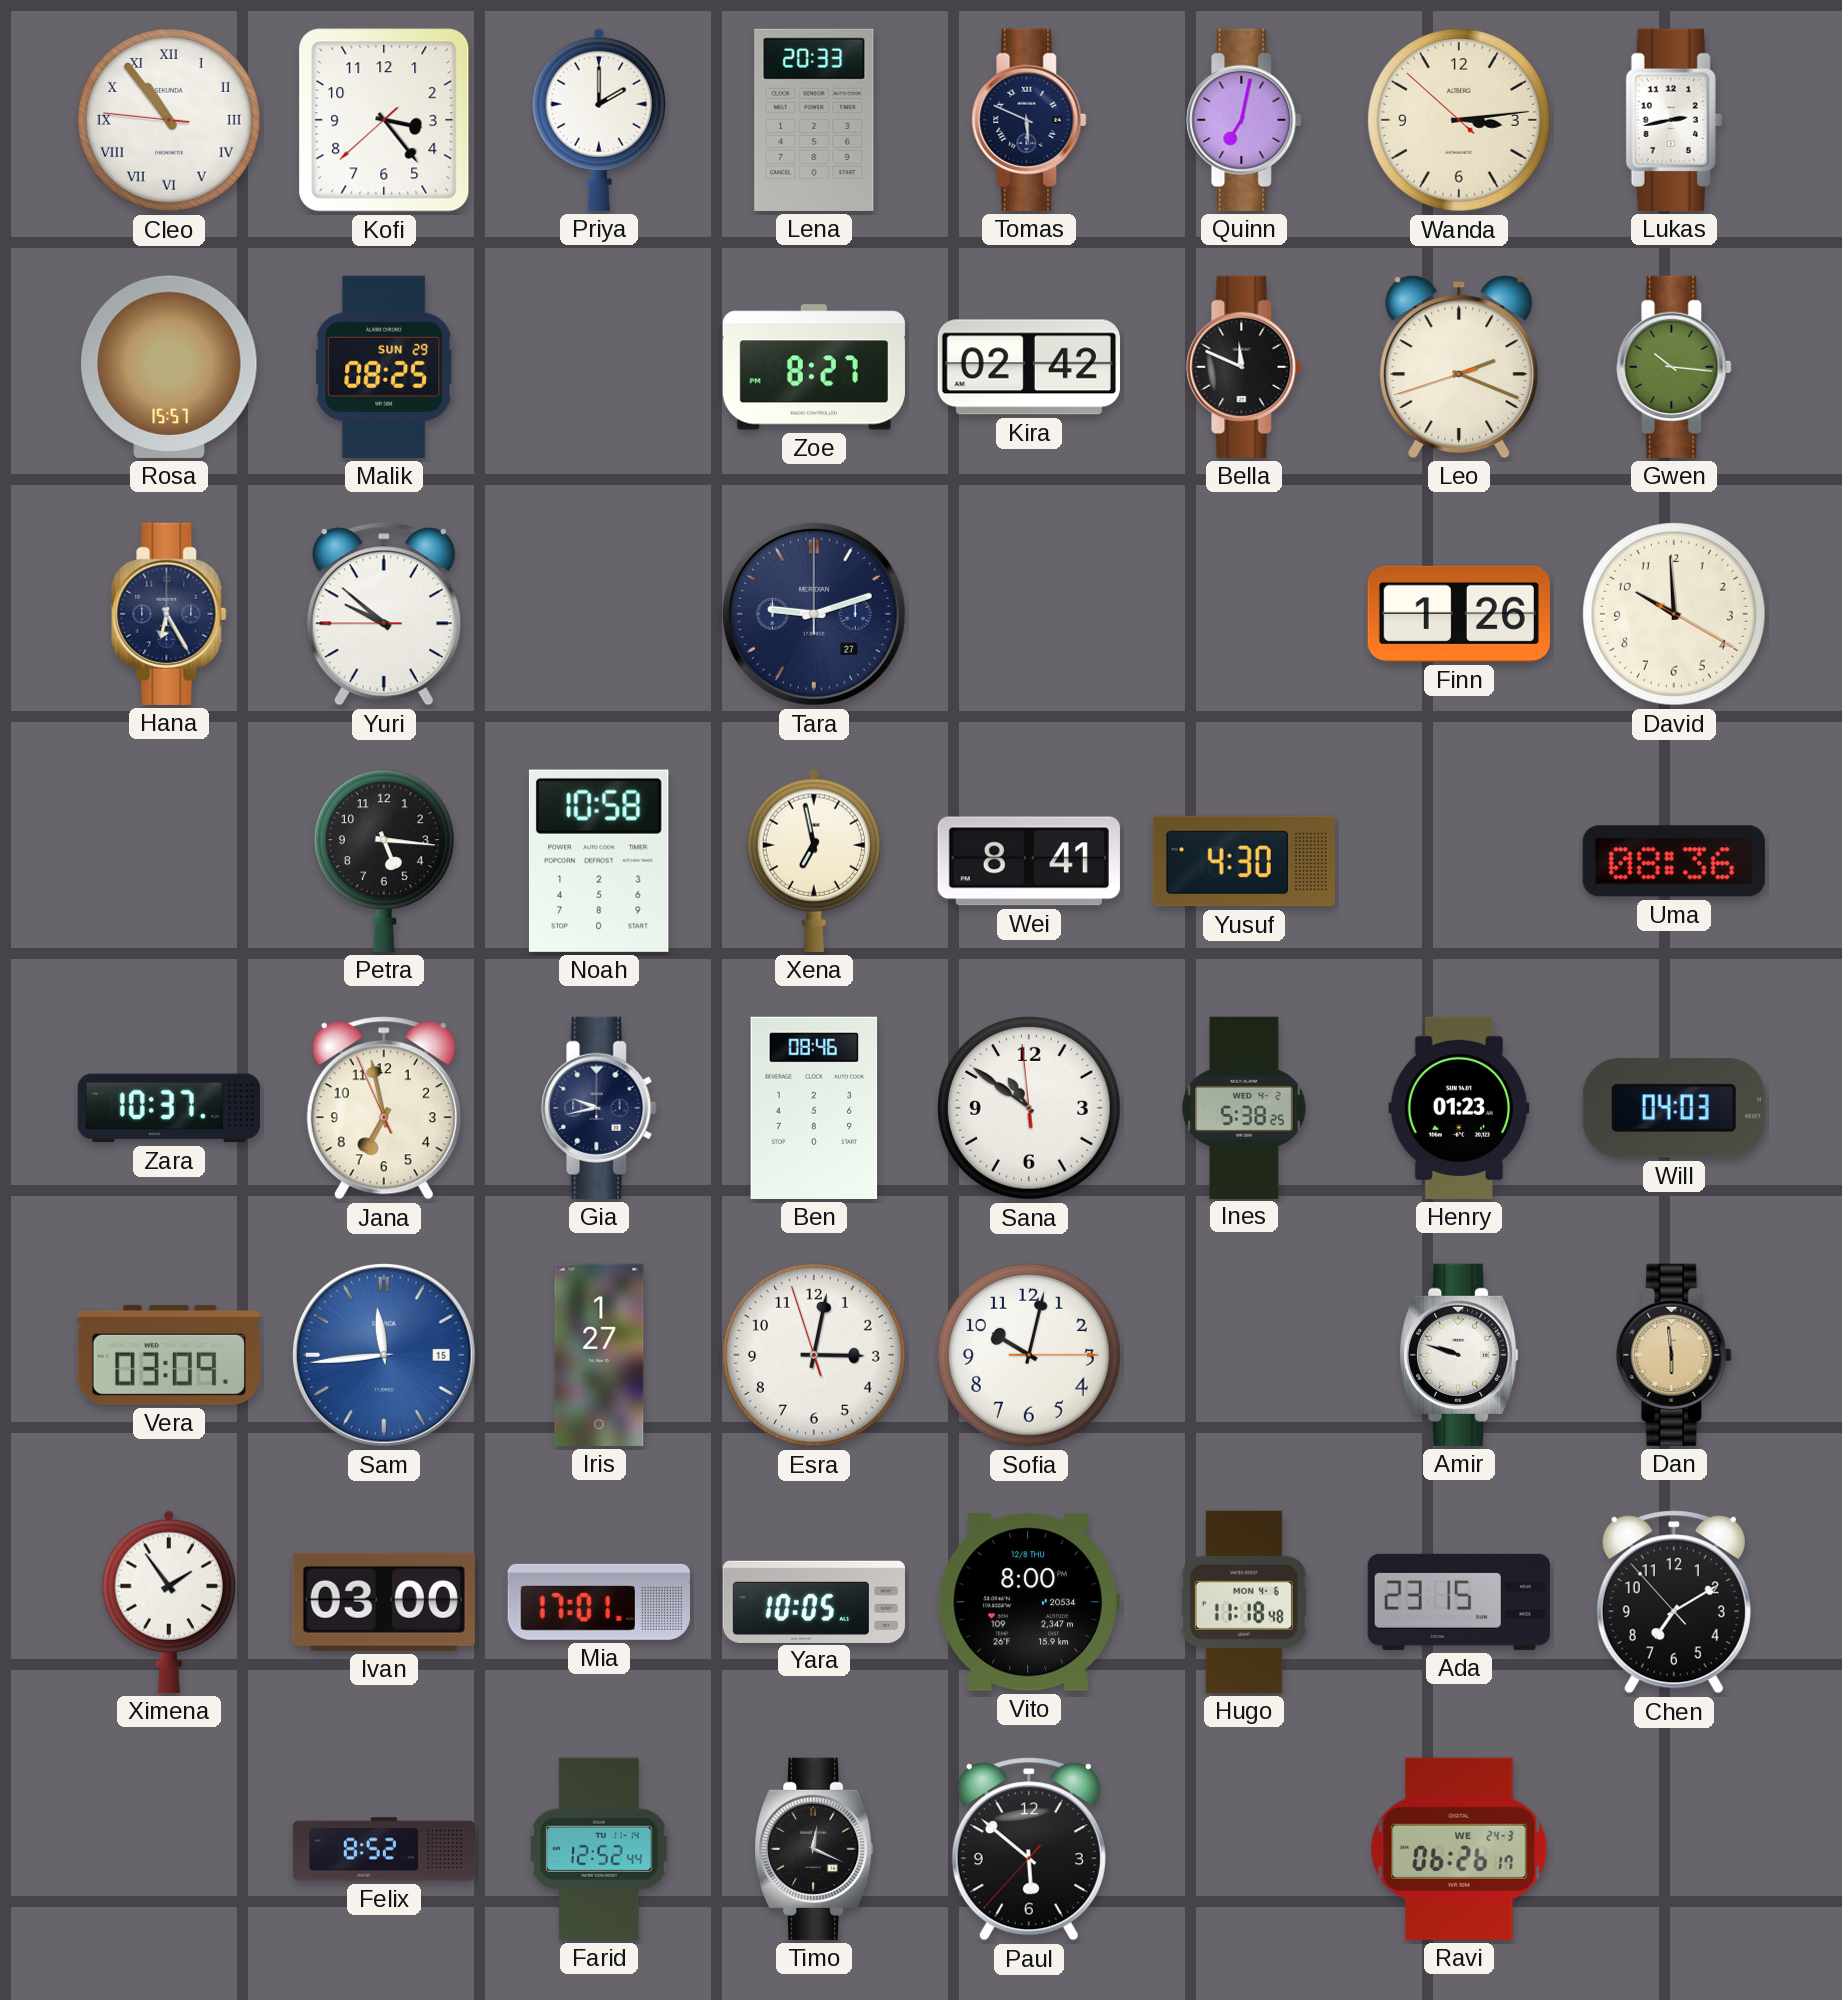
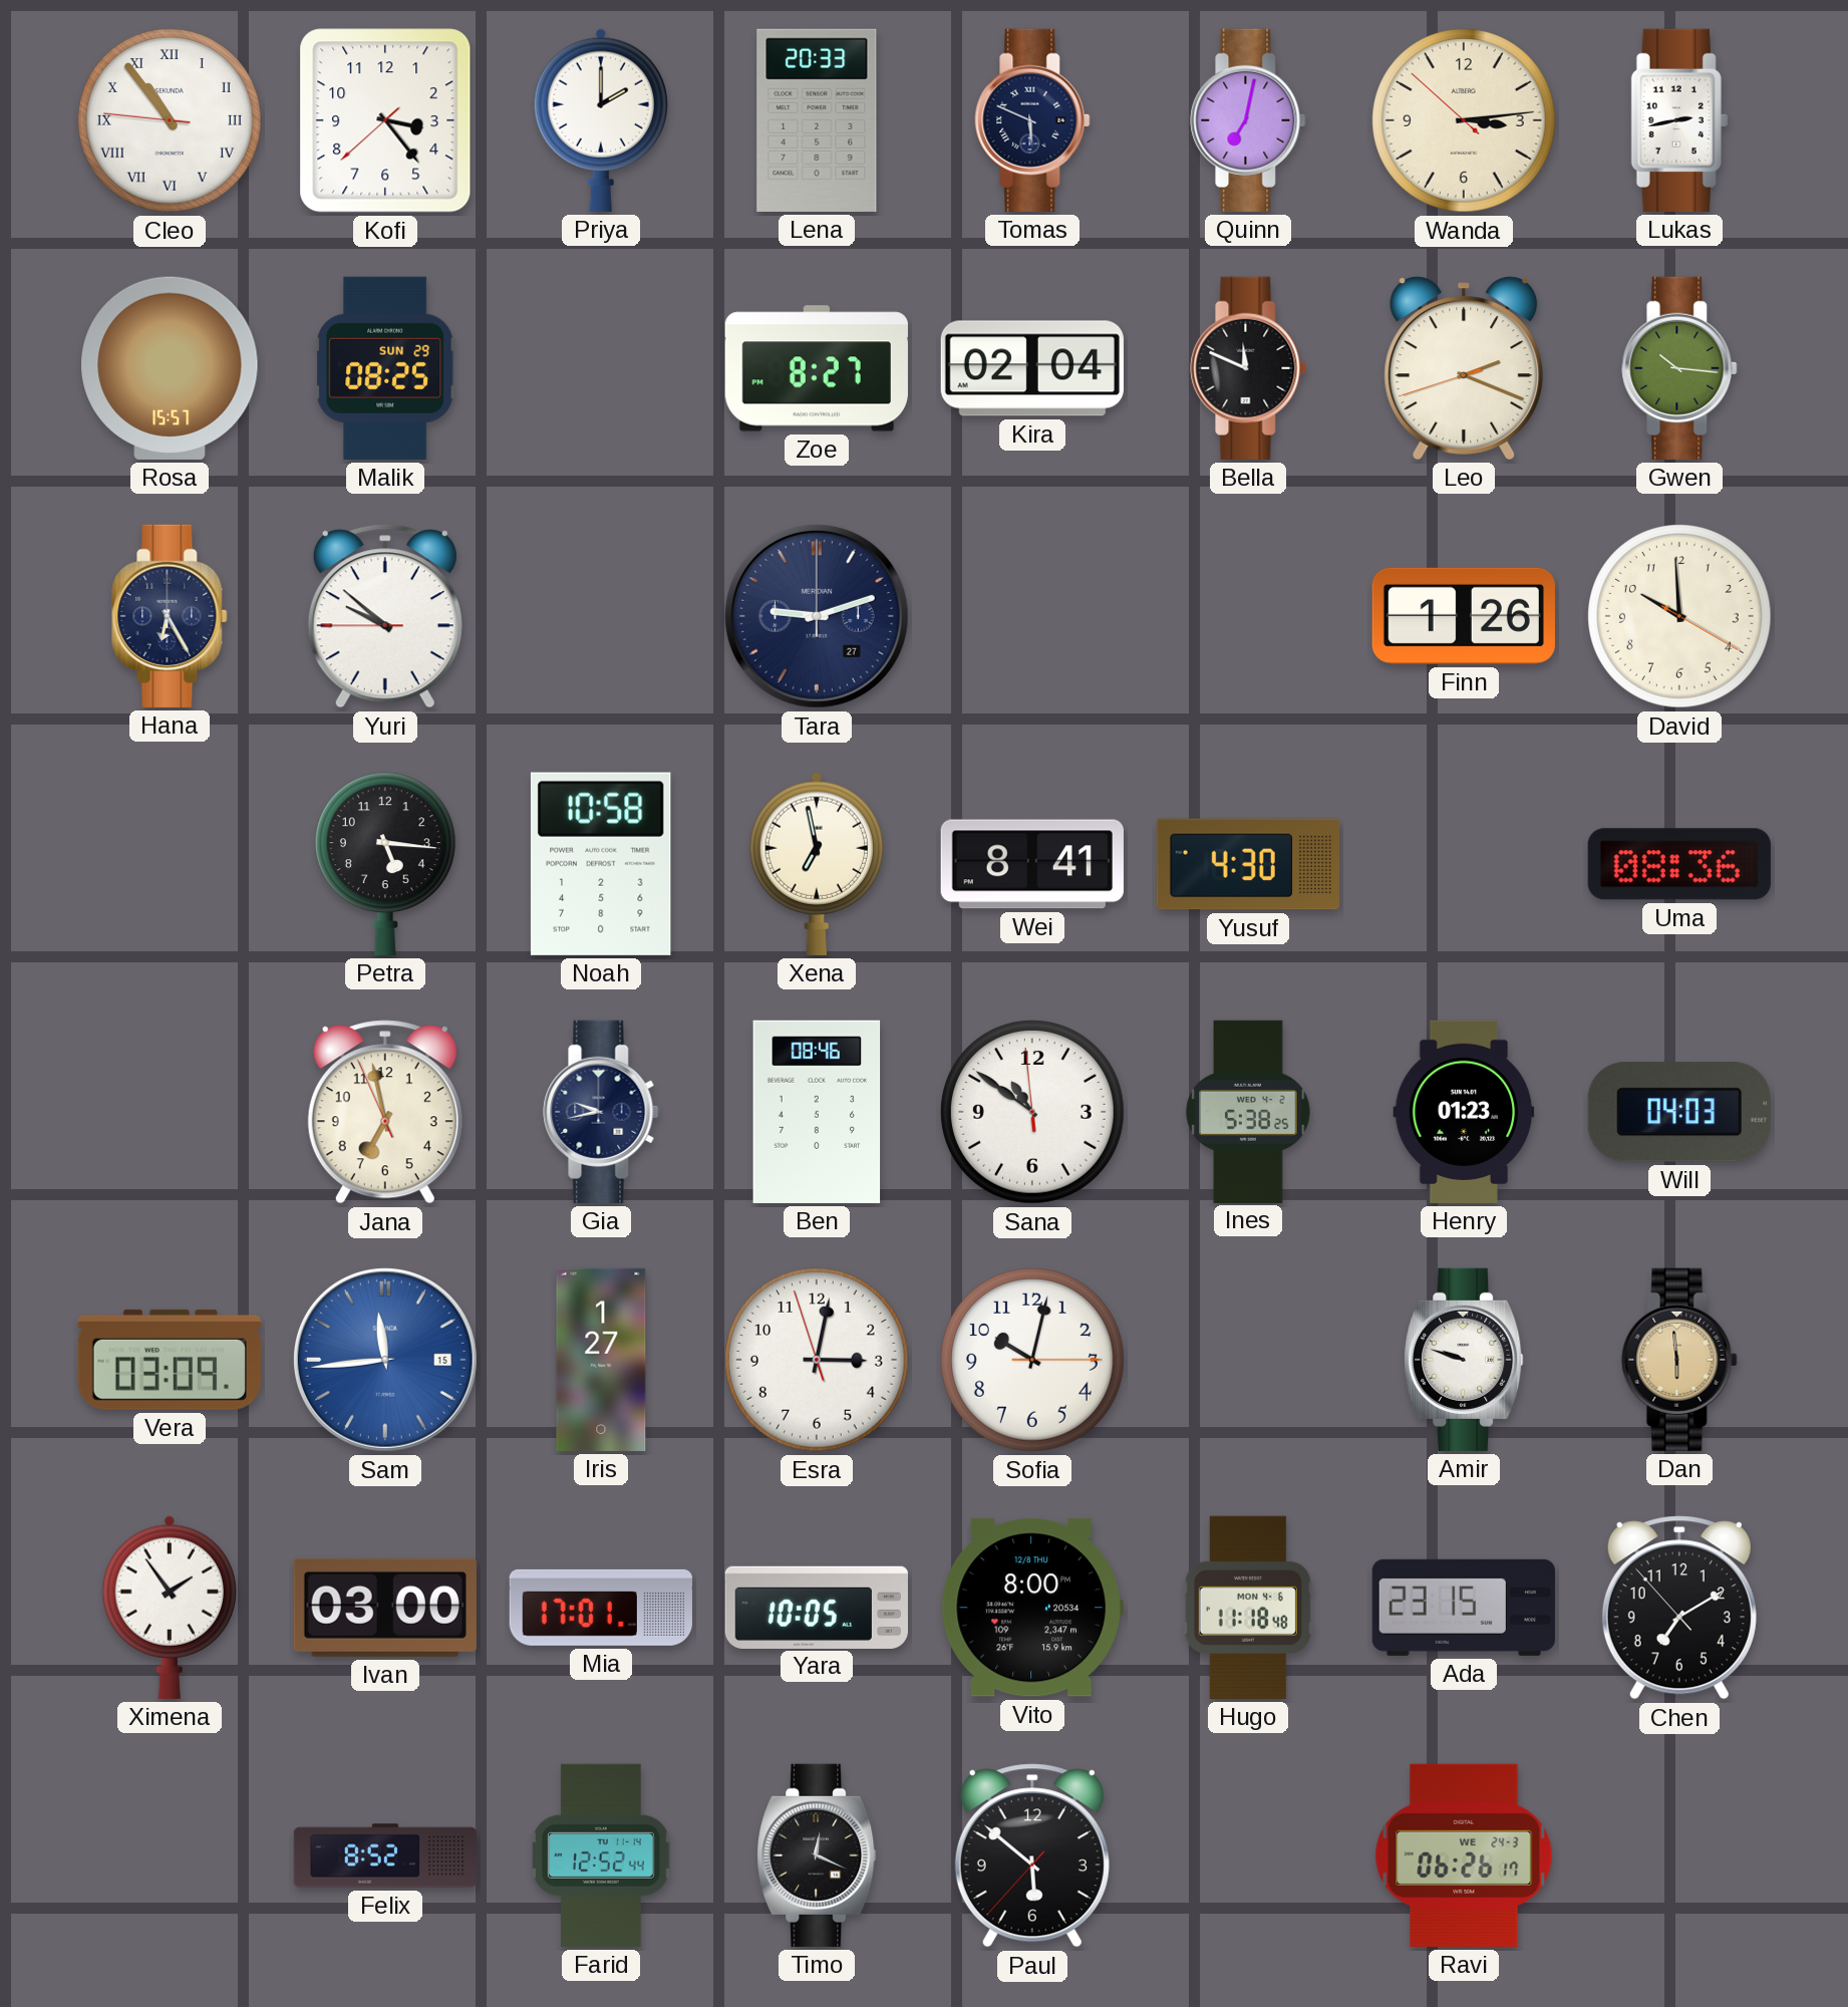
Kira: 02:42 -> 02:04
Zara: 10:37 -> none
